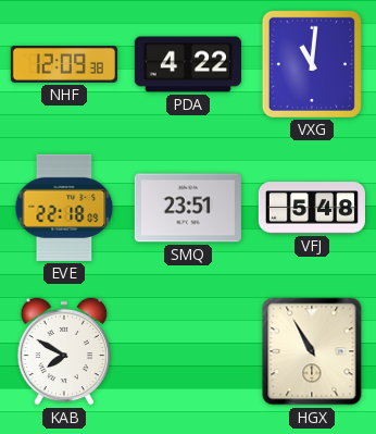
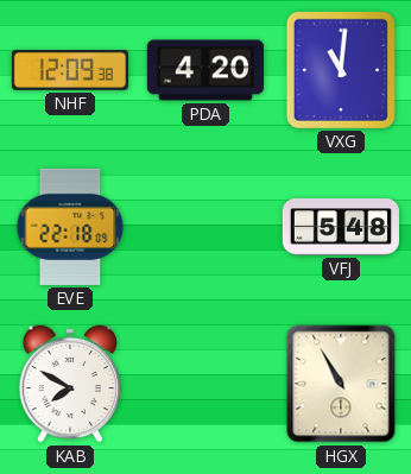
PDA: 4:22 -> 4:20
SMQ: 23:51 -> none
